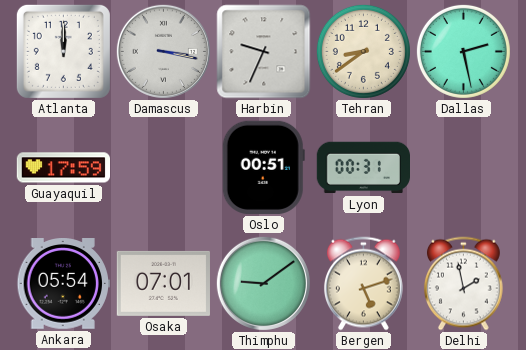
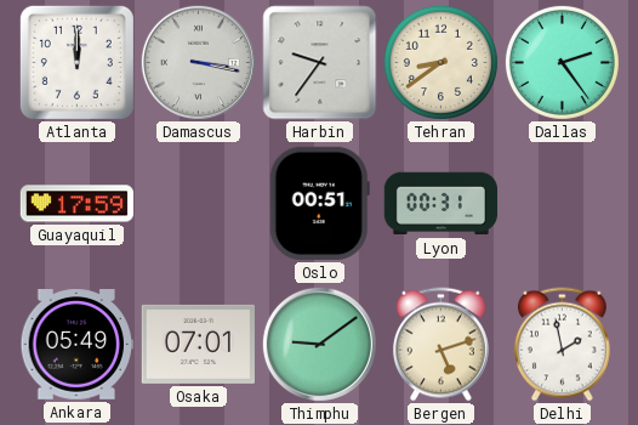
Harbin: 9:34 -> 9:36
Dallas: 2:28 -> 2:24
Ankara: 05:54 -> 05:49
